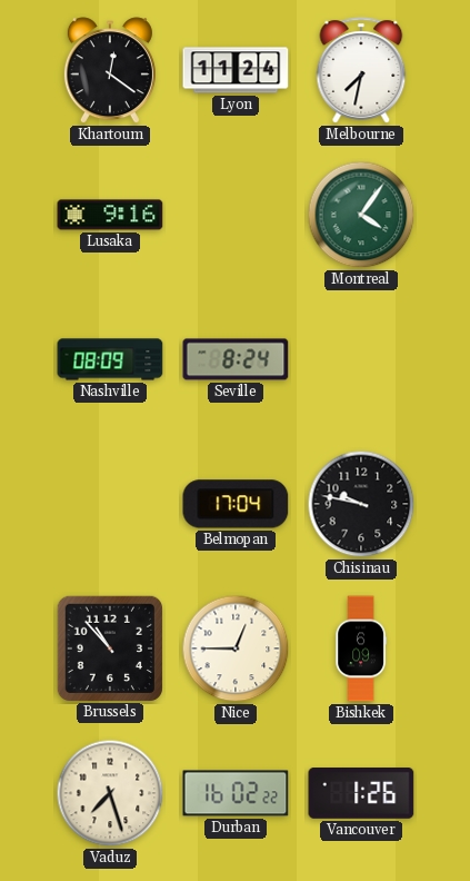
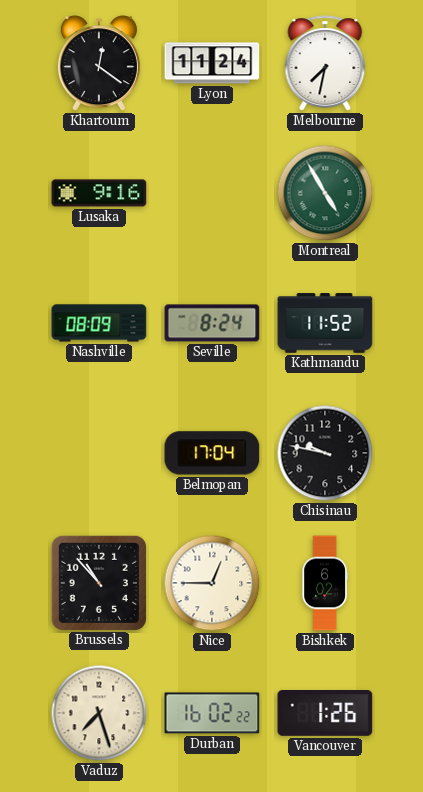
Montreal: 4:06 -> 4:55
Kathmandu: none -> 11:52
Bishkek: 6:09 -> 6:02
